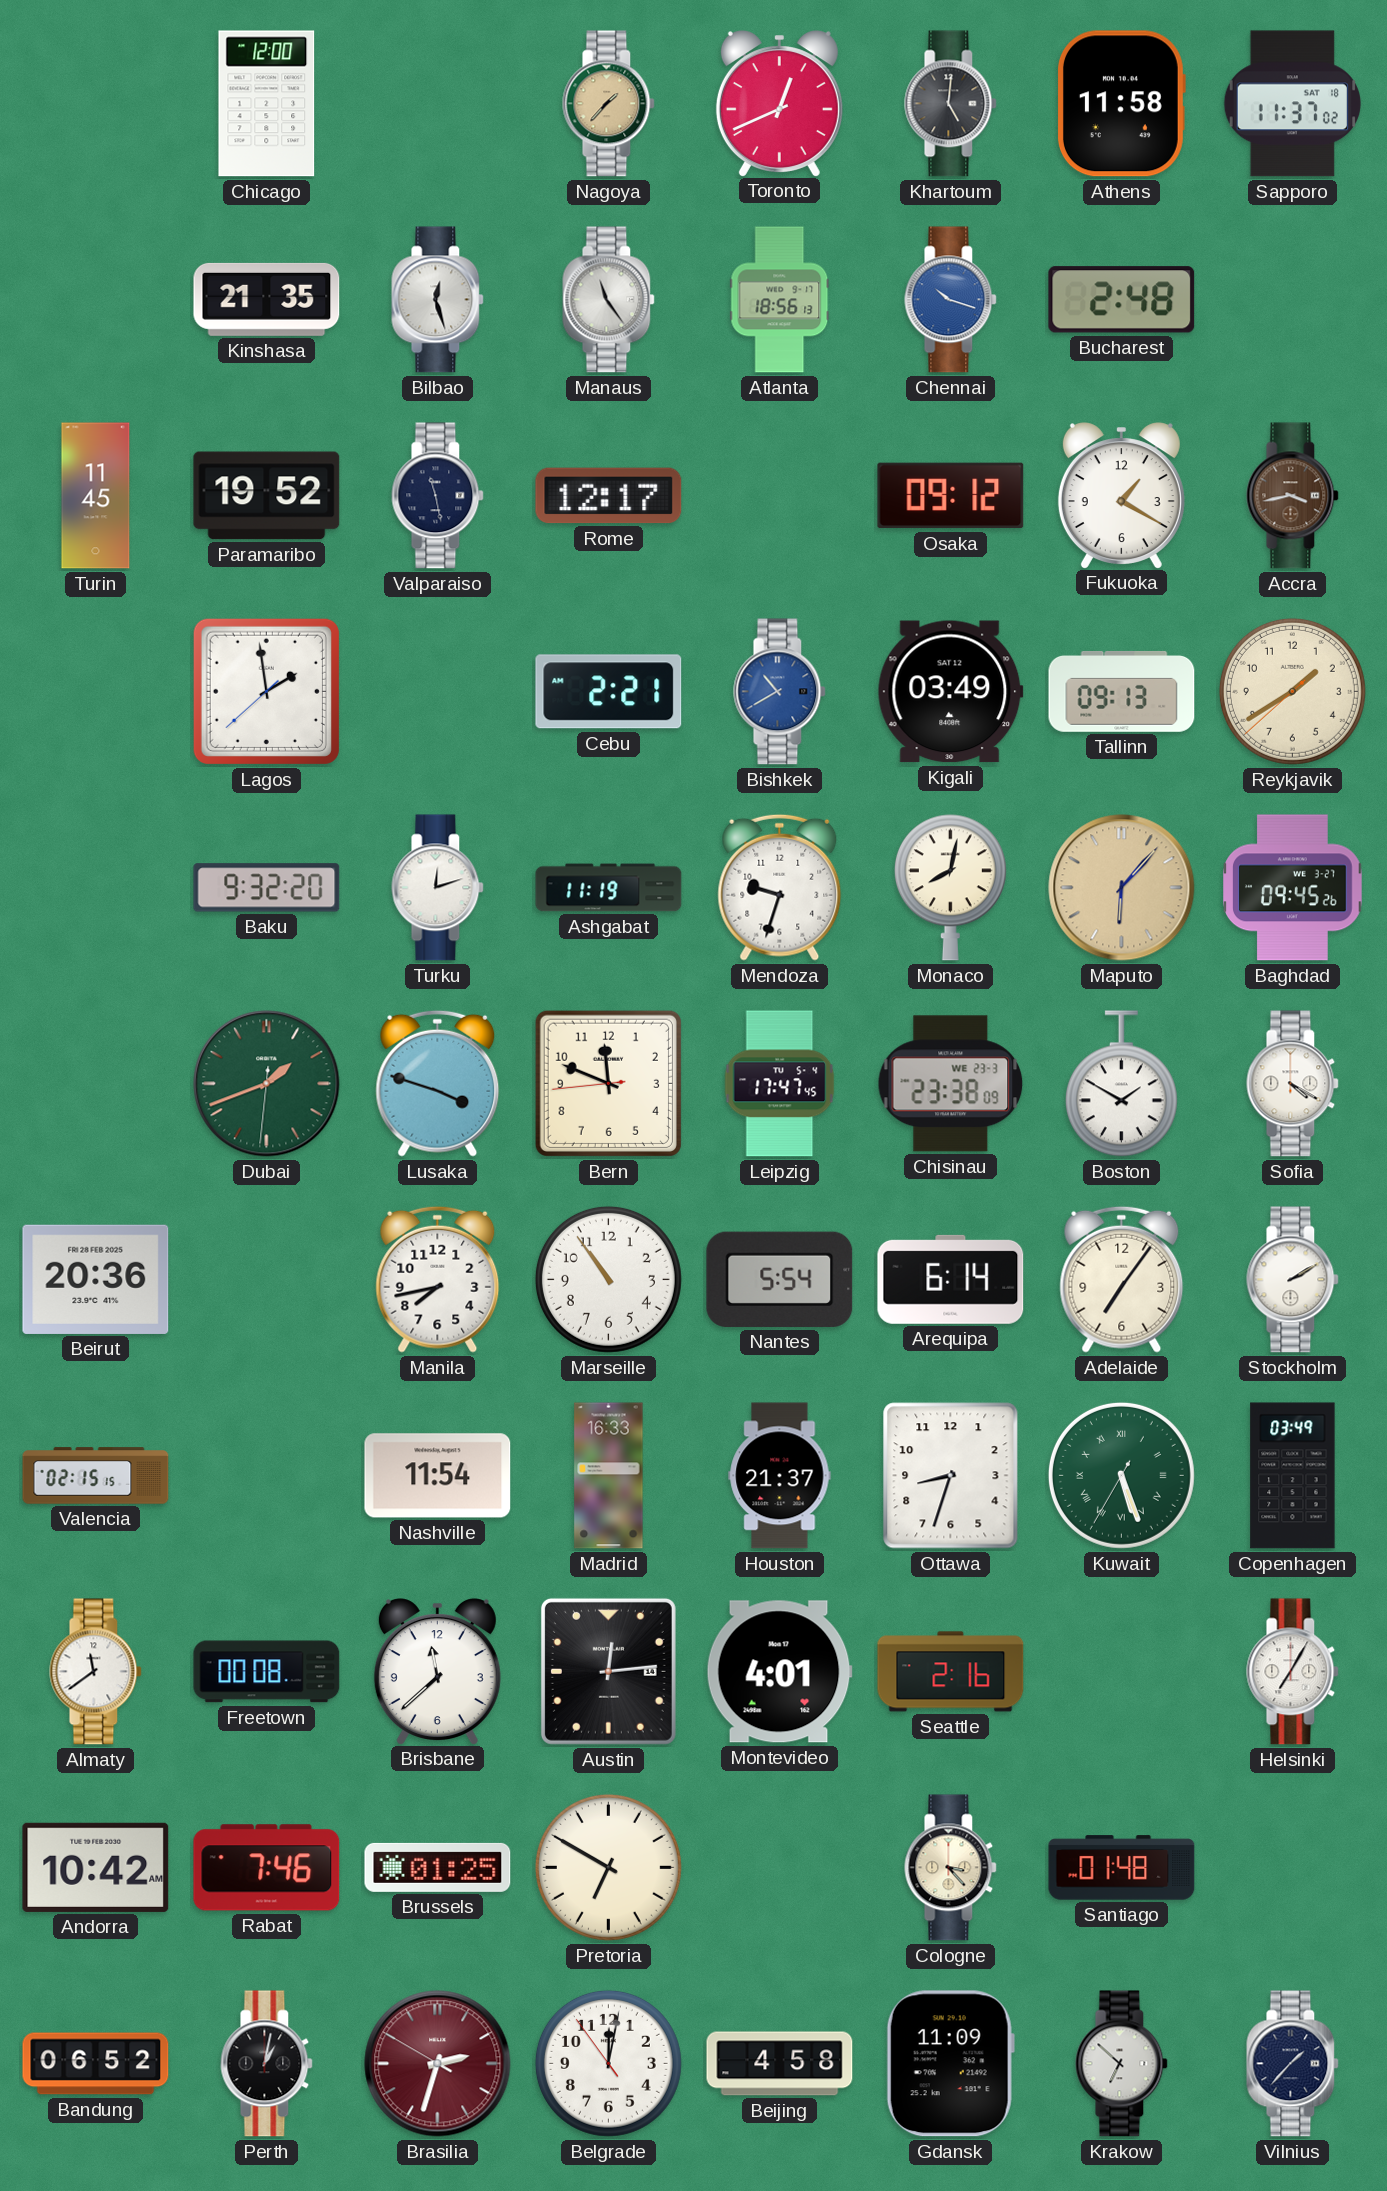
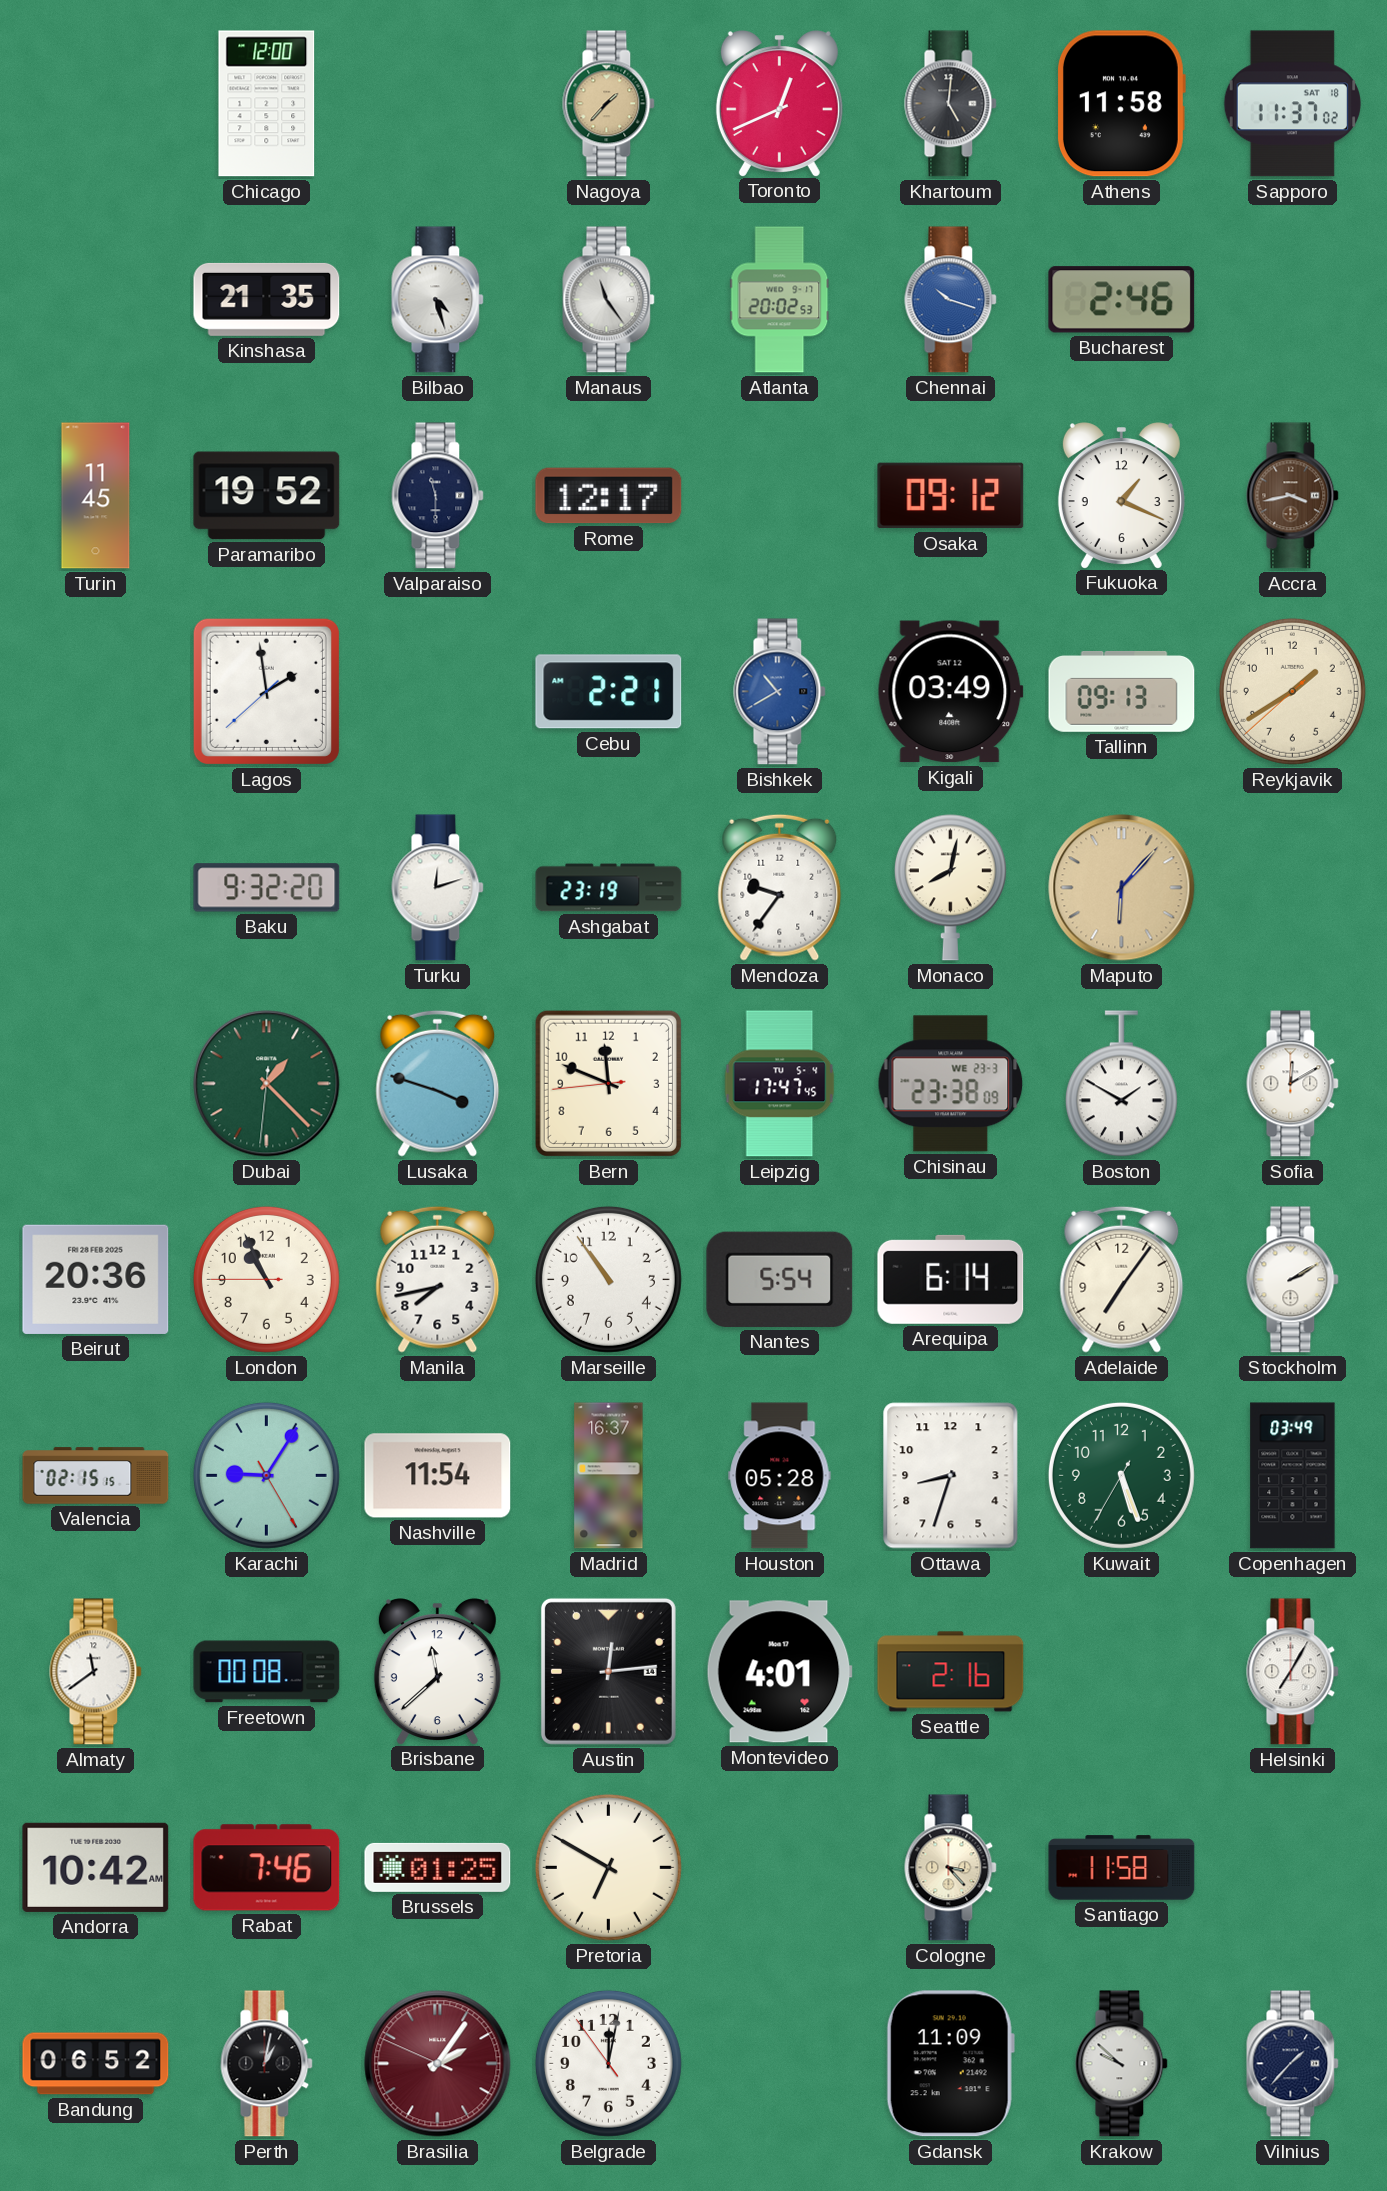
Bilbao: 12:27 -> 4:27
Atlanta: 18:56 -> 20:02
Bucharest: 2:48 -> 2:46
Valparaiso: 11:28 -> 11:30
Fukuoka: 1:20 -> 1:19
Ashgabat: 11:19 -> 23:19
Mendoza: 9:33 -> 9:36
Baghdad: 09:45 -> none
Dubai: 1:41 -> 1:22
Sofia: 4:20 -> 12:10
London: none -> 10:55
Karachi: none -> 9:05
Madrid: 16:33 -> 16:37
Houston: 21:37 -> 05:28
Kuwait numerals: Roman -> Arabic
Santiago: 01:48 -> 11:58
Brasilia: 2:32 -> 2:05
Beijing: 4:58 -> none
Krakow: 6:52 -> 9:52
